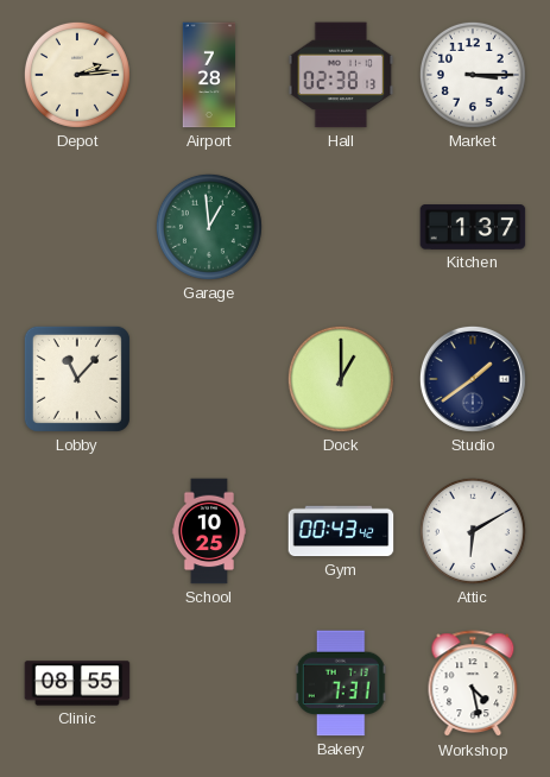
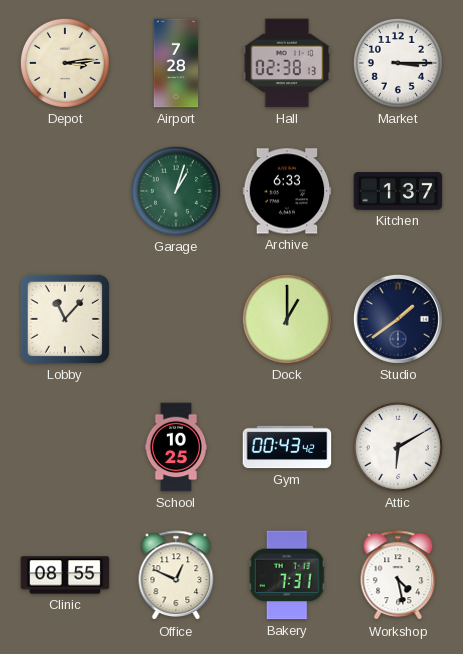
Depot: 2:14 -> 3:14
Garage: 12:59 -> 1:03
Archive: none -> 6:33
Office: none -> 12:49
